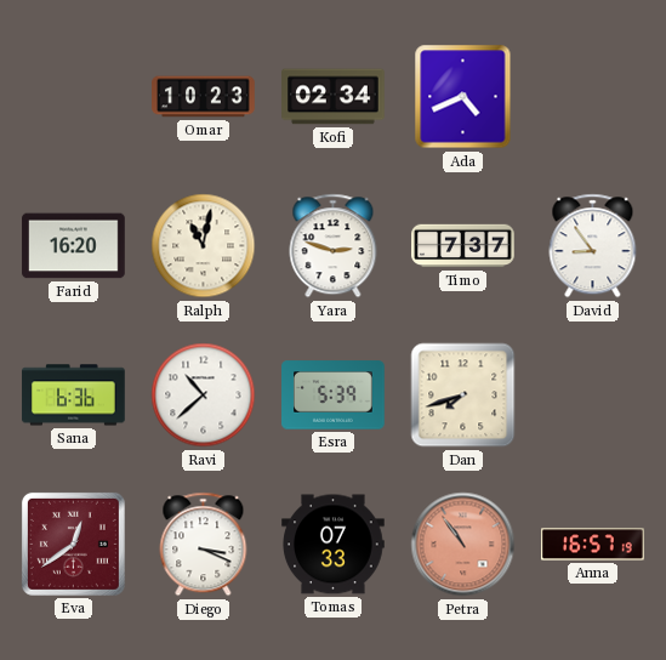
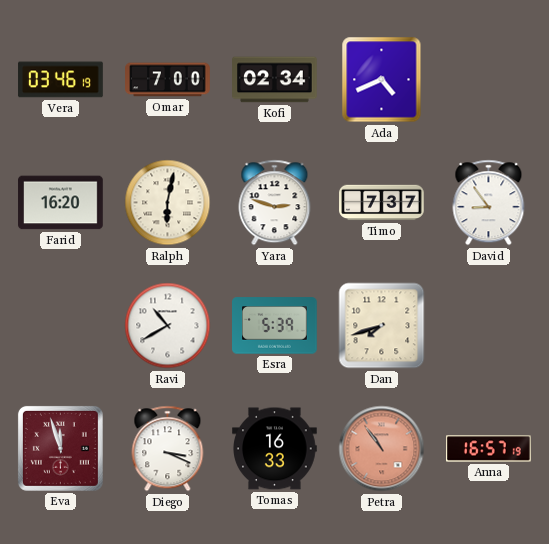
Vera: none -> 03:46
Omar: 10:23 -> 7:00
Ralph: 11:02 -> 6:02
Sana: 6:36 -> none
Ravi: 10:38 -> 10:40
Eva: 12:39 -> 11:57
Tomas: 07:33 -> 16:33
